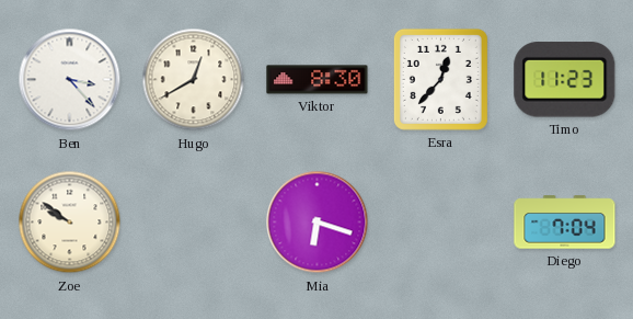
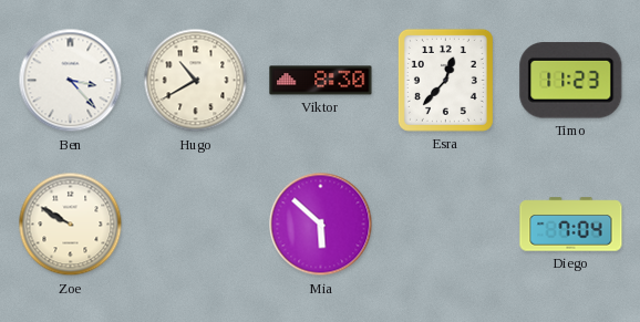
Hugo: 12:40 -> 10:40
Zoe: 9:51 -> 9:50
Mia: 6:18 -> 5:52
